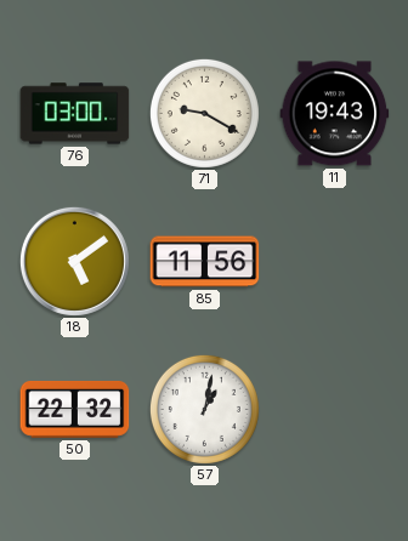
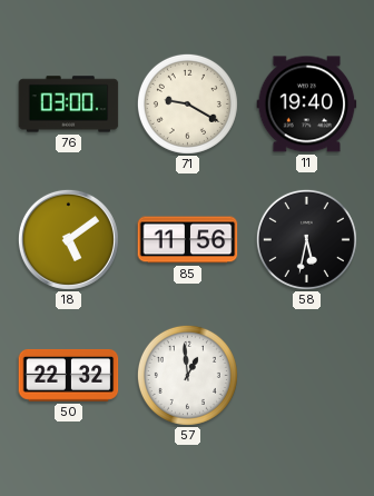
11: 19:43 -> 19:40
58: none -> 5:32
57: 1:02 -> 12:59
